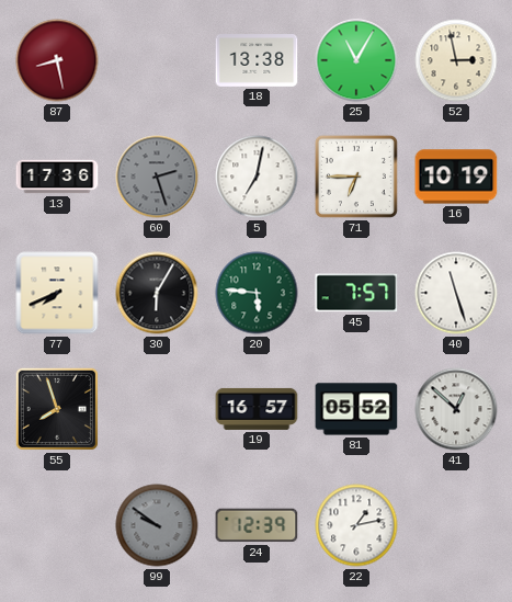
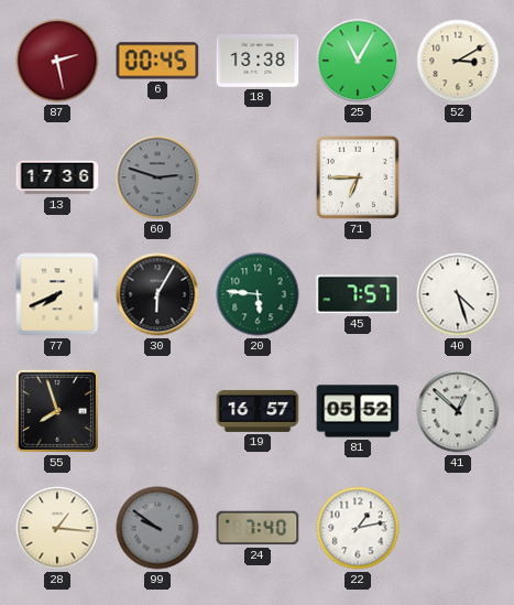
87: 8:28 -> 2:28
6: none -> 00:45
52: 2:58 -> 3:10
60: 2:27 -> 2:48
5: 7:02 -> none
16: 10:19 -> none
40: 11:27 -> 4:27
28: none -> 1:16
24: 12:39 -> 7:40
